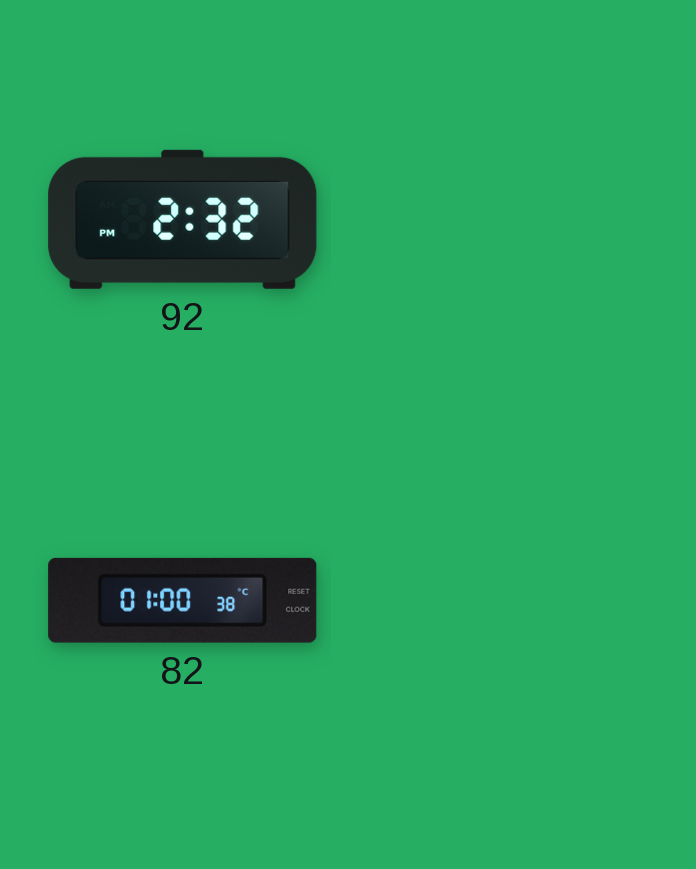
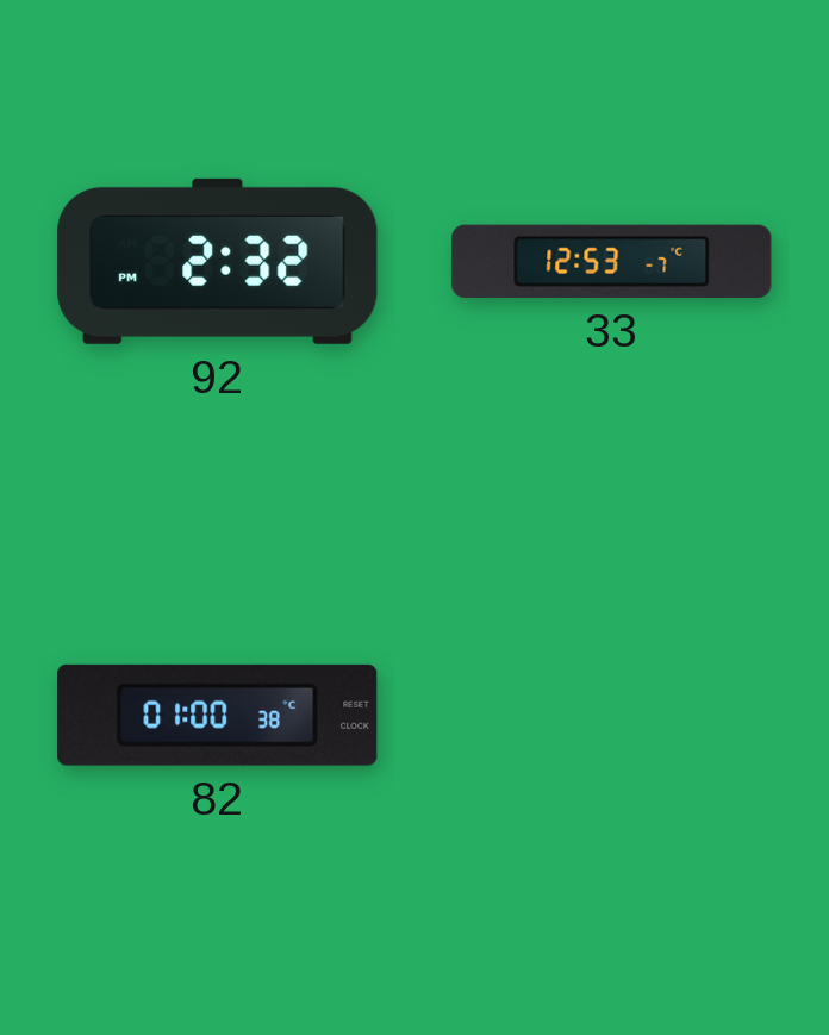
33: none -> 12:53
